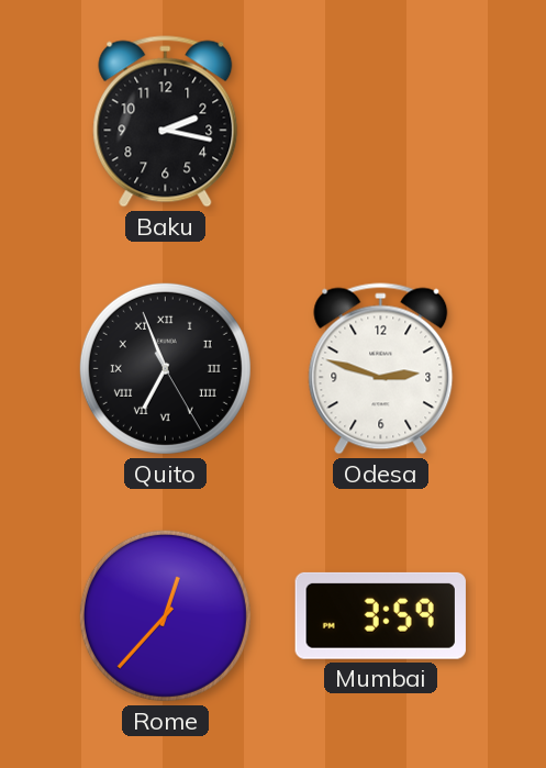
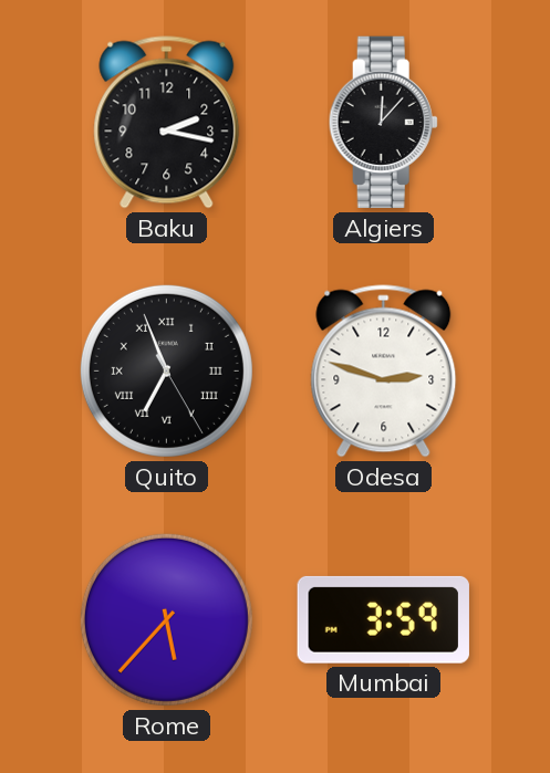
Algiers: none -> 12:07
Rome: 12:37 -> 5:37
